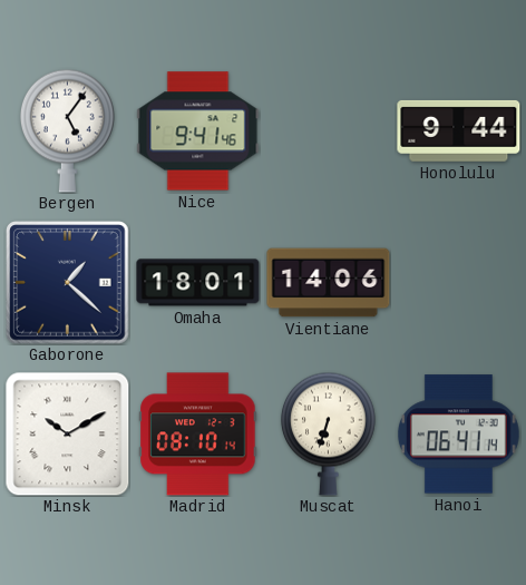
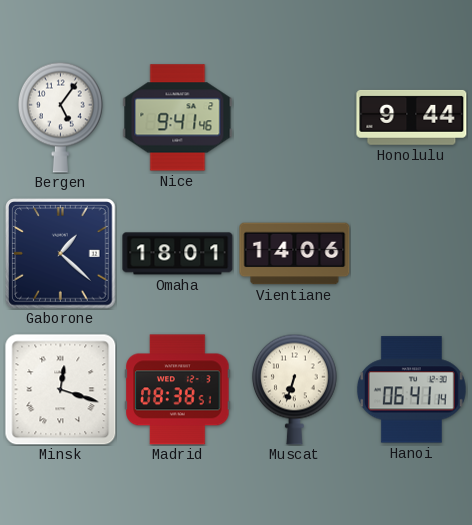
Minsk: 10:10 -> 12:18
Madrid: 08:10 -> 08:38
